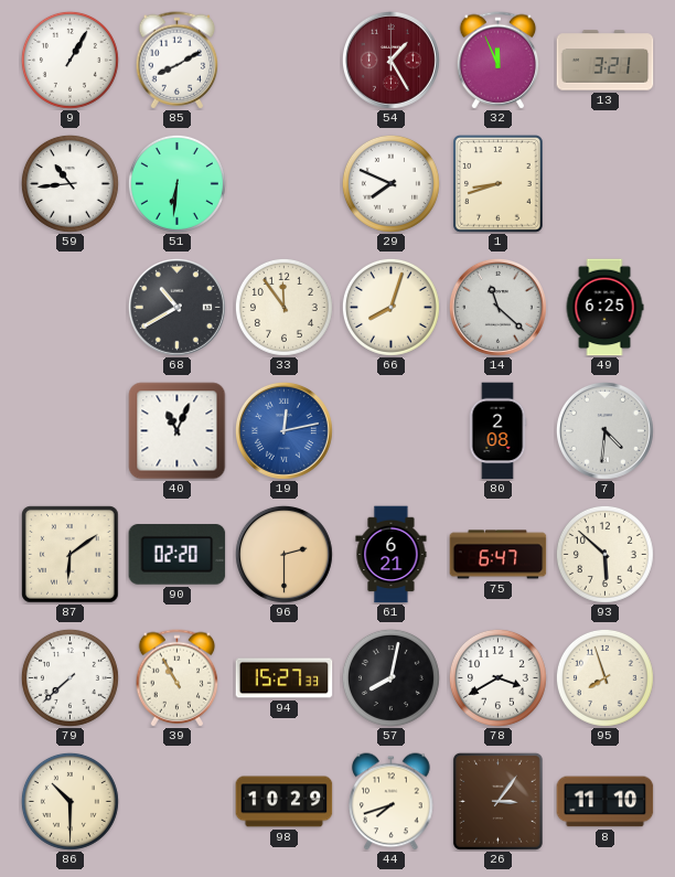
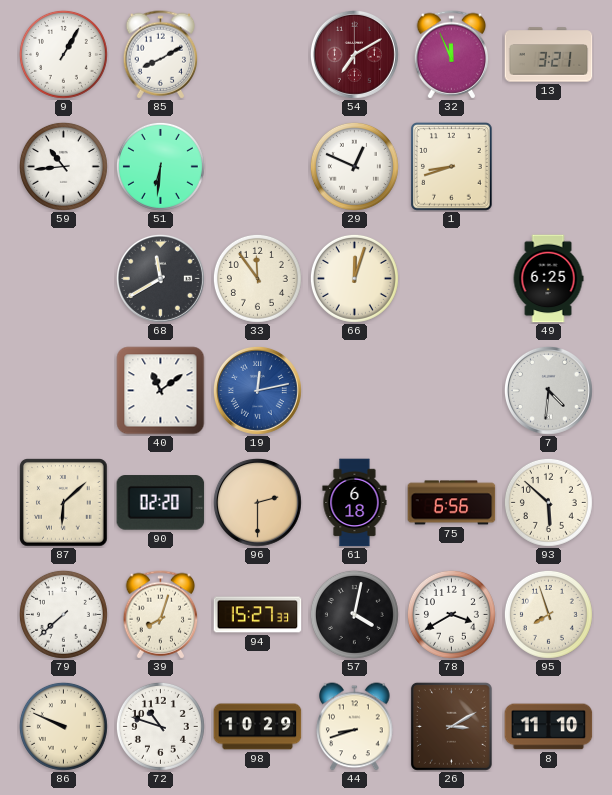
54: 1:25 -> 7:10
29: 7:49 -> 12:49
68: 10:40 -> 11:40
66: 8:03 -> 12:03
14: 11:22 -> none
40: 11:04 -> 11:09
80: 2:08 -> none
87: 6:09 -> 6:08
61: 6:21 -> 6:18
75: 6:47 -> 6:56
39: 10:55 -> 8:03
57: 8:02 -> 4:02
86: 10:30 -> 9:49
72: none -> 10:48
44: 7:42 -> 8:42
26: 3:06 -> 3:10
